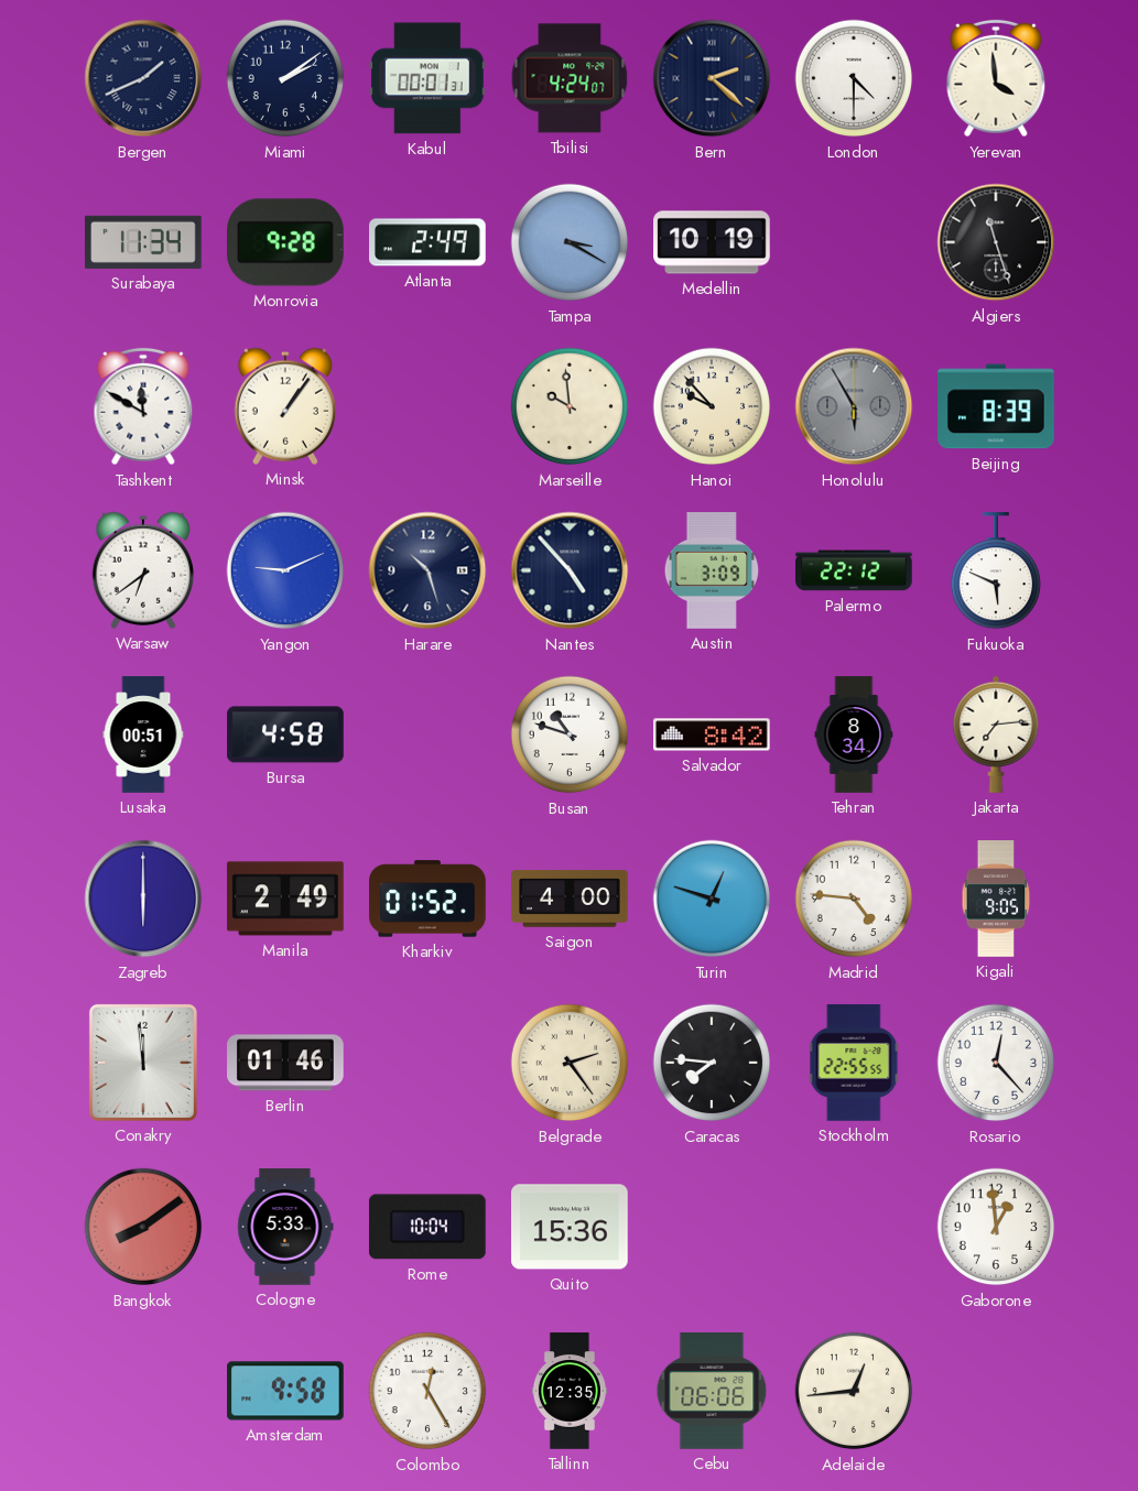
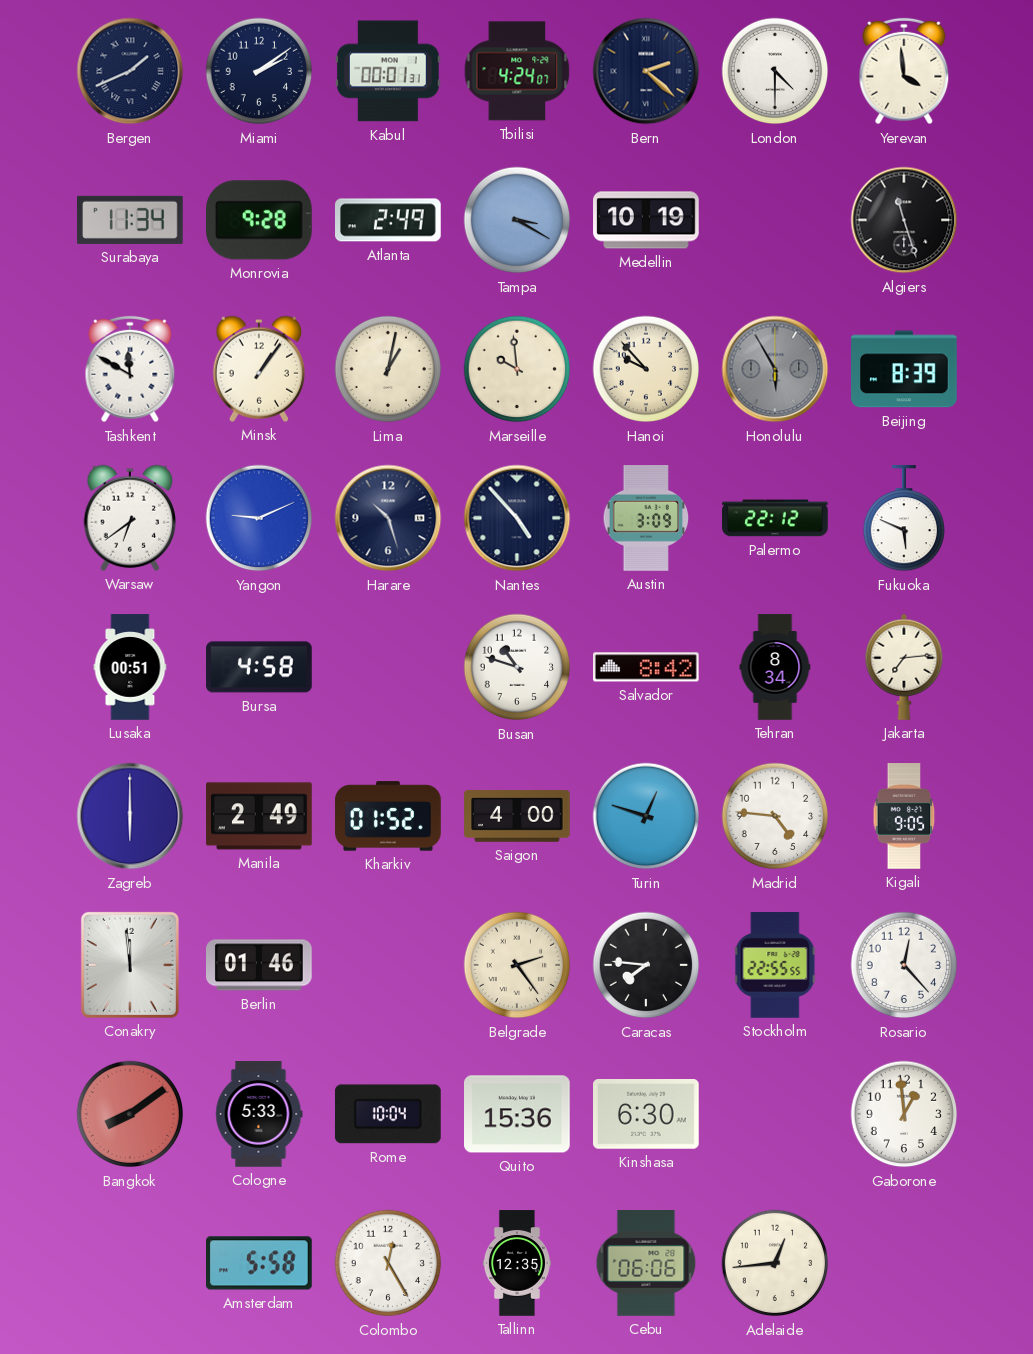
Lima: none -> 1:02
Kinshasa: none -> 6:30
Amsterdam: 9:58 -> 5:58
